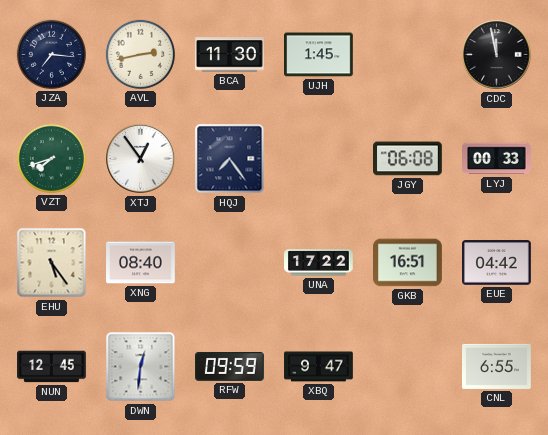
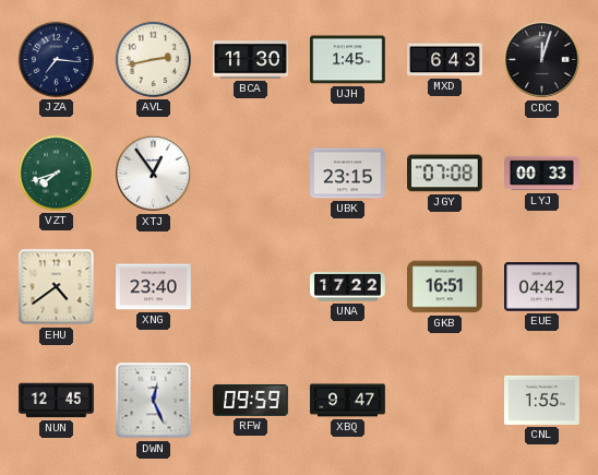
MXD: none -> 6:43
CDC: 11:58 -> 12:03
HQJ: 7:24 -> none
UBK: none -> 23:15
JGY: 06:08 -> 07:08
EHU: 5:24 -> 4:39
XNG: 08:40 -> 23:40
DWN: 12:31 -> 12:26
CNL: 6:55 -> 1:55
